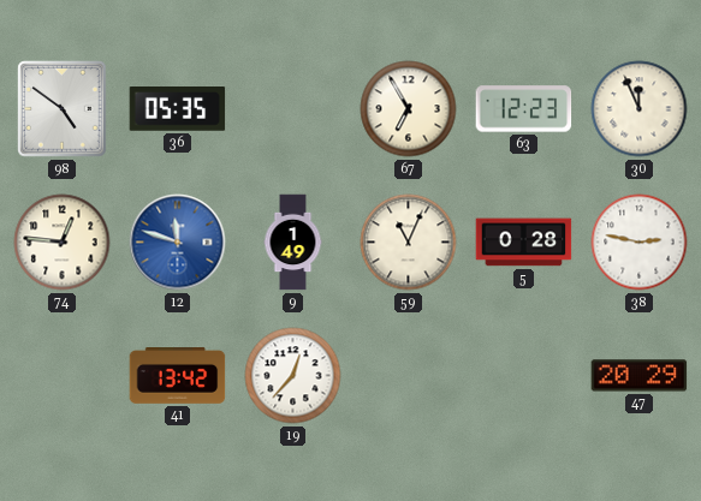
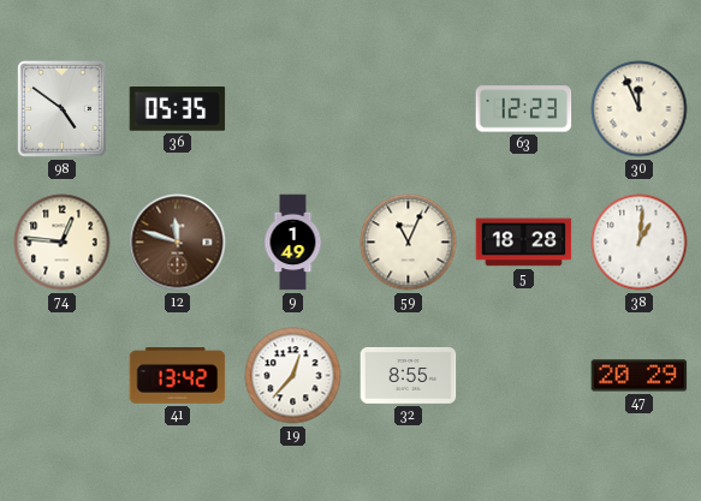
67: 6:55 -> none
12 dial: blue -> brown
5: 0:28 -> 18:28
38: 2:47 -> 1:01
32: none -> 8:55
